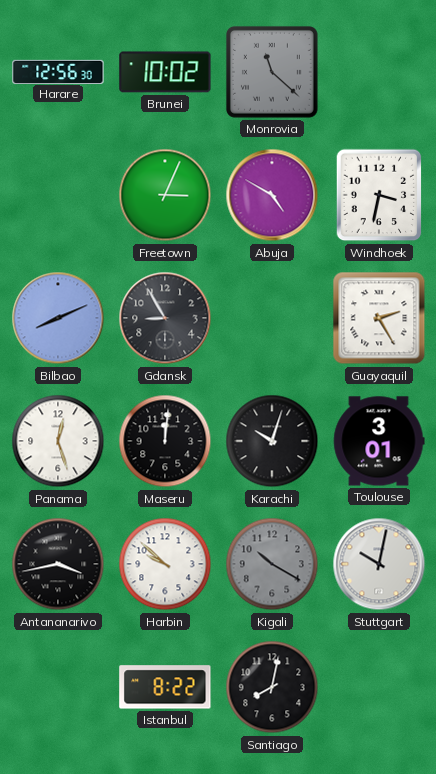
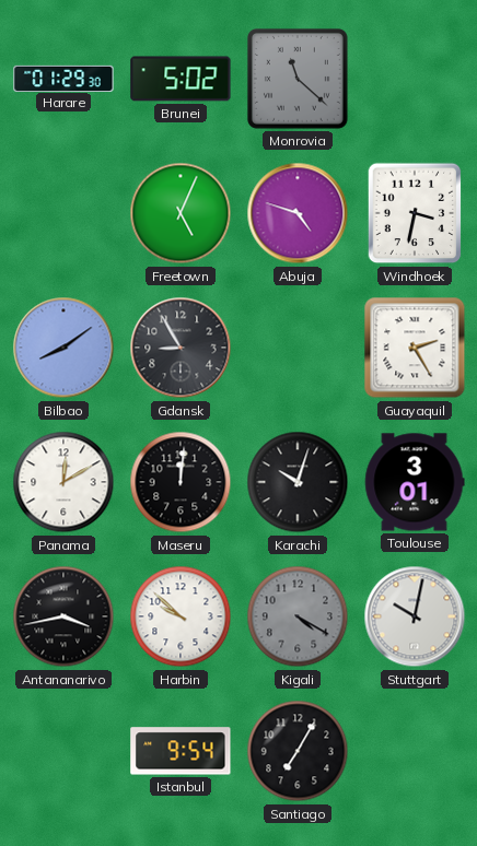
Harare: 12:56 -> 01:29
Brunei: 10:02 -> 5:02
Freetown: 3:04 -> 5:04
Abuja: 4:50 -> 4:48
Bilbao: 8:11 -> 8:09
Panama: 12:27 -> 12:10
Kigali: 10:20 -> 4:20
Istanbul: 8:22 -> 9:54
Santiago: 8:02 -> 7:05
